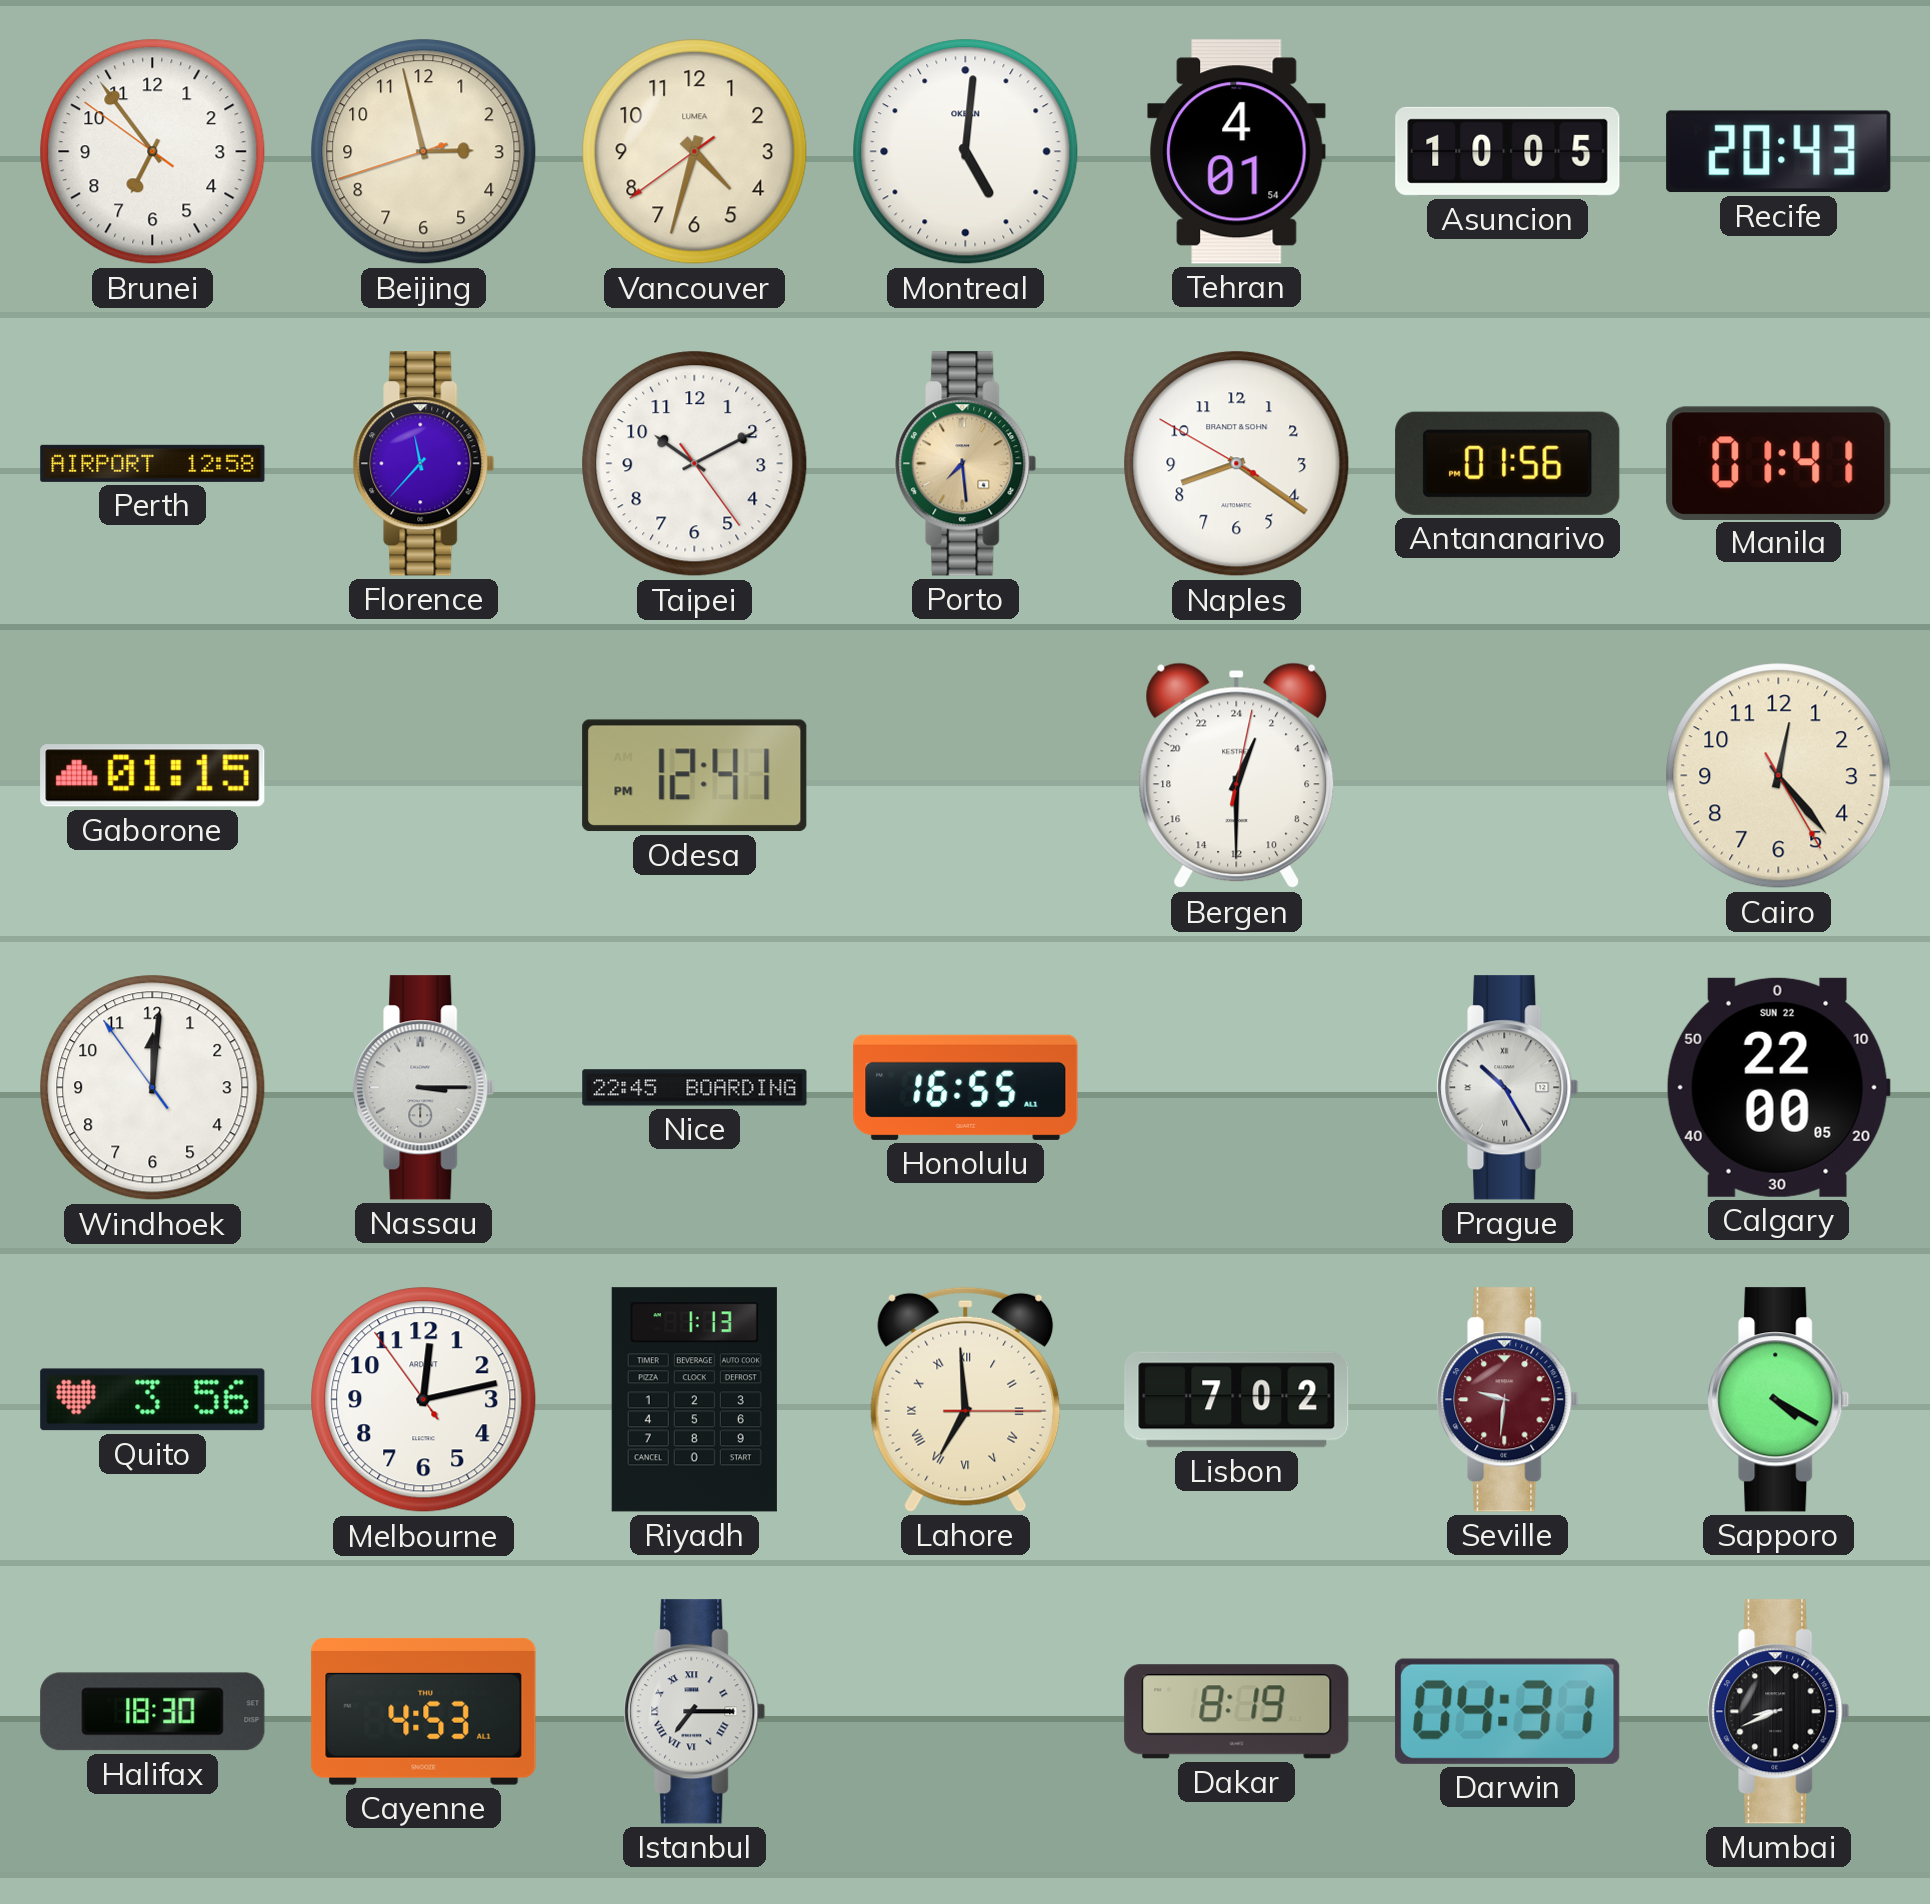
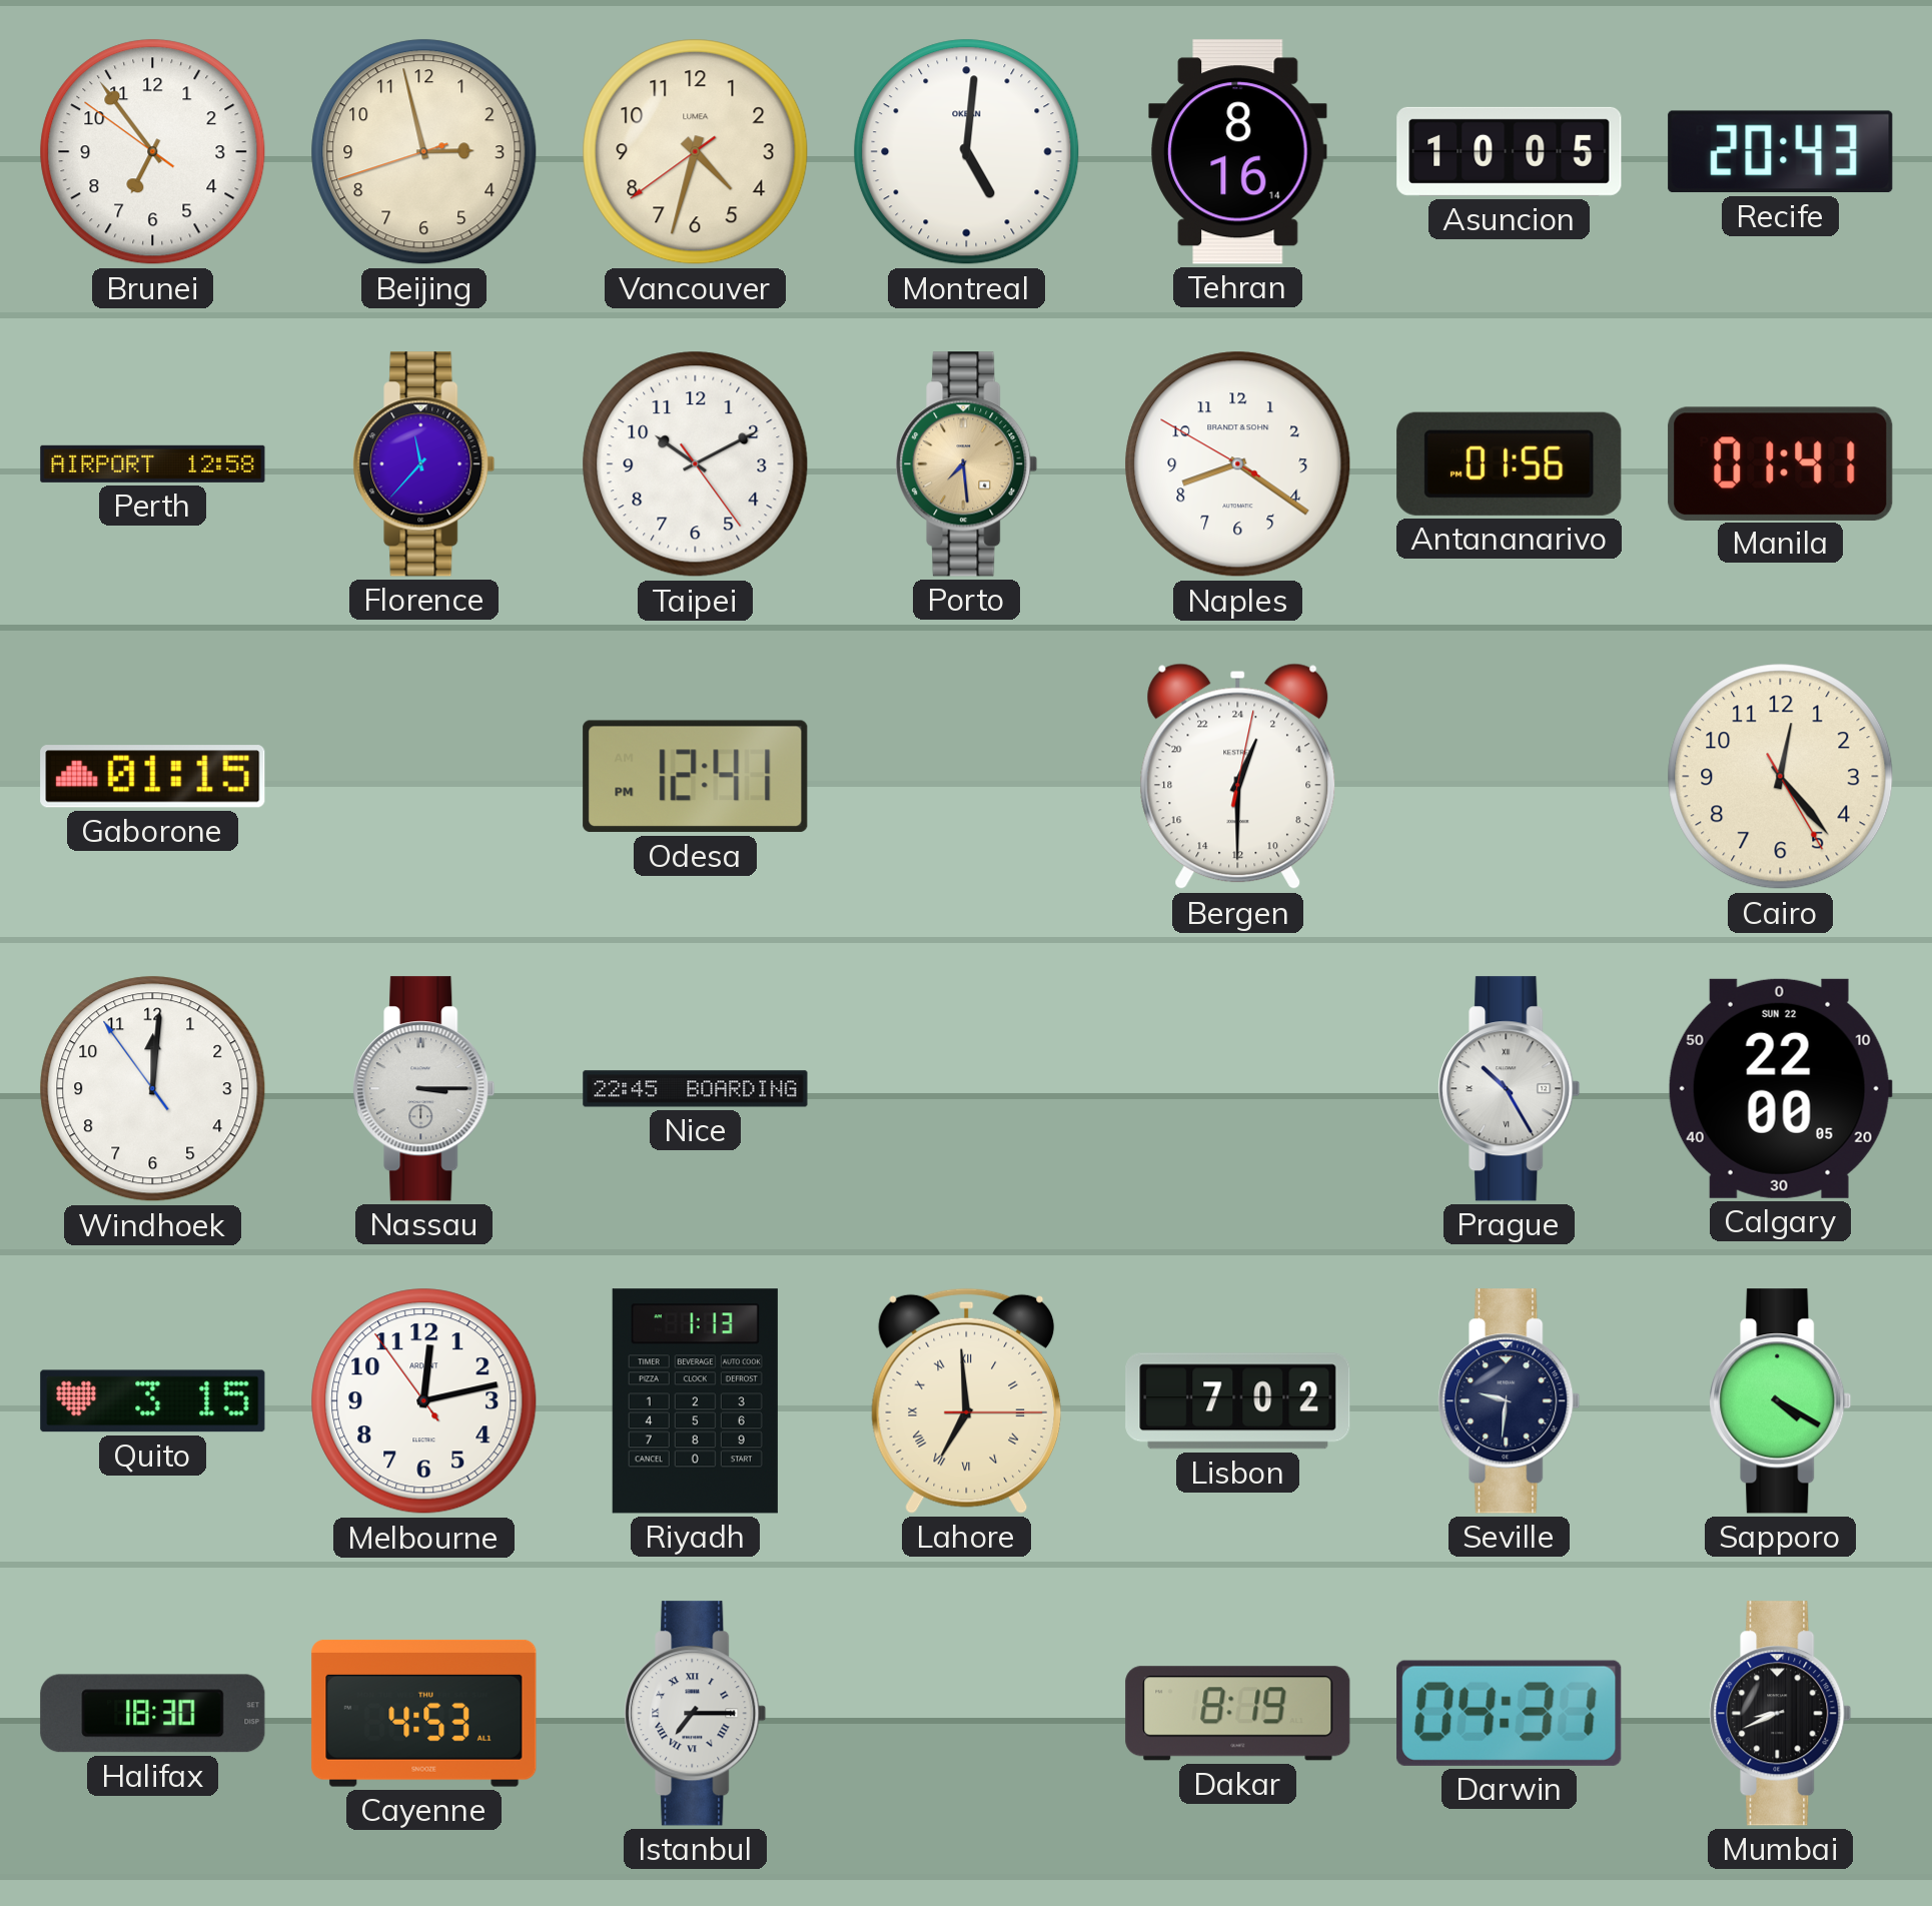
Tehran: 4:01 -> 8:16
Honolulu: 16:55 -> none
Quito: 3:56 -> 3:15
Seville dial: burgundy -> navy
